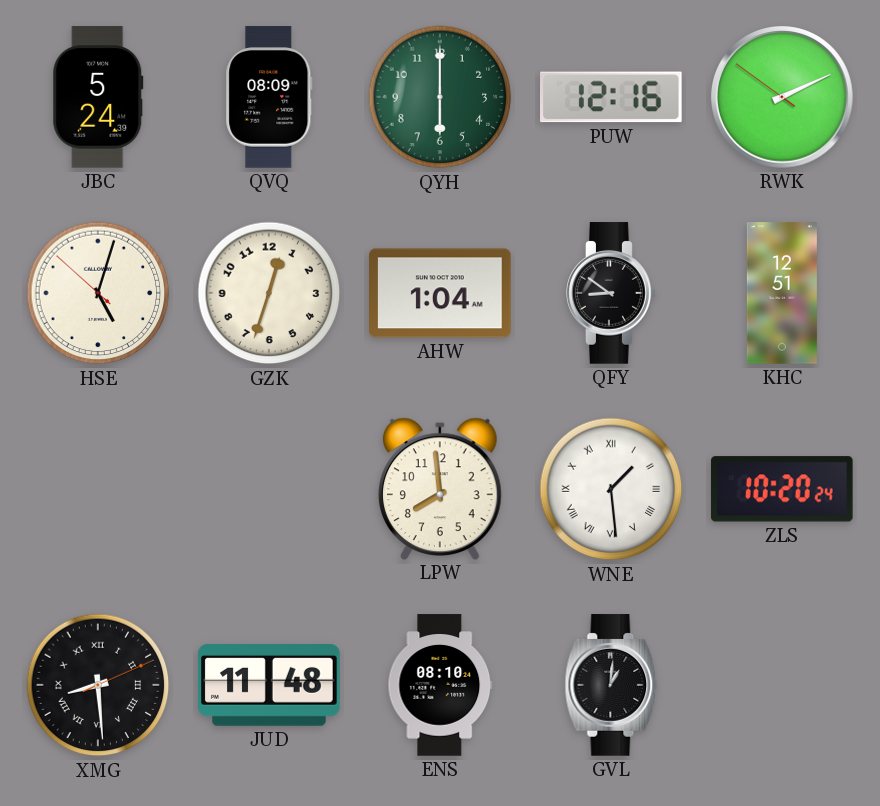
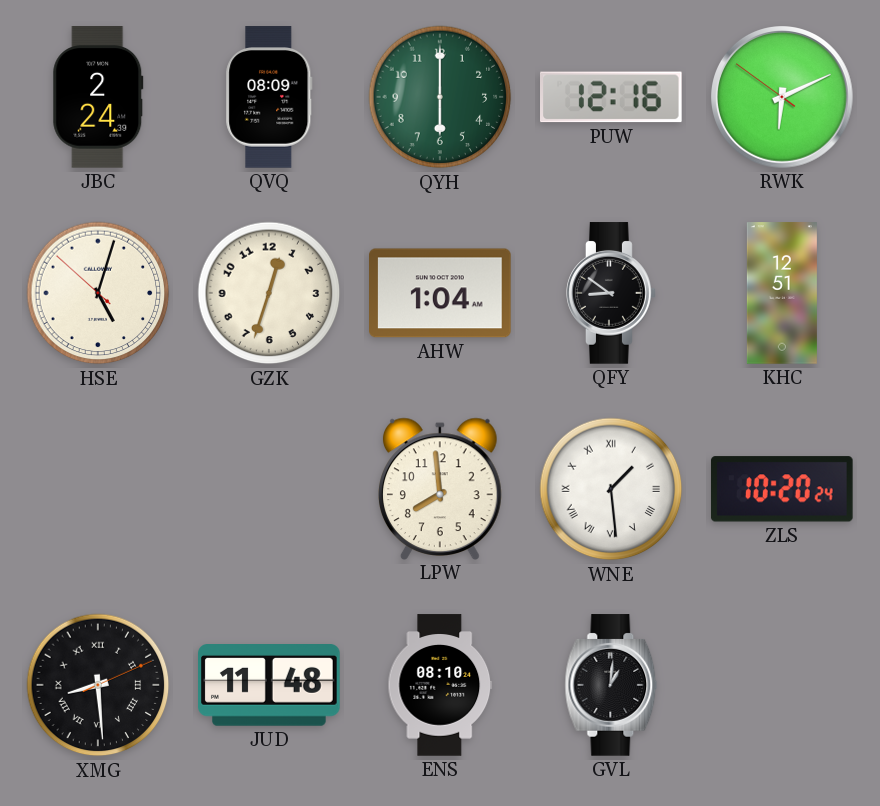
JBC: 5:24 -> 2:24
RWK: 2:10 -> 6:10
